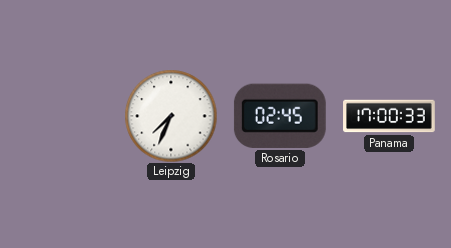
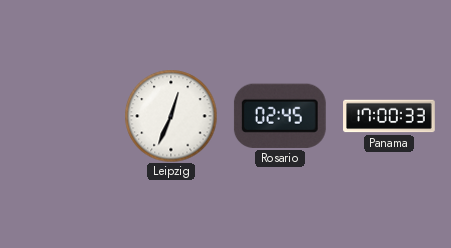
Leipzig: 7:34 -> 12:34
